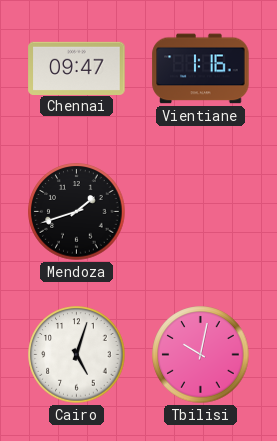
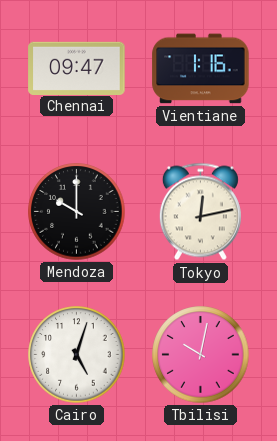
Mendoza: 1:42 -> 10:00
Tokyo: none -> 12:13
